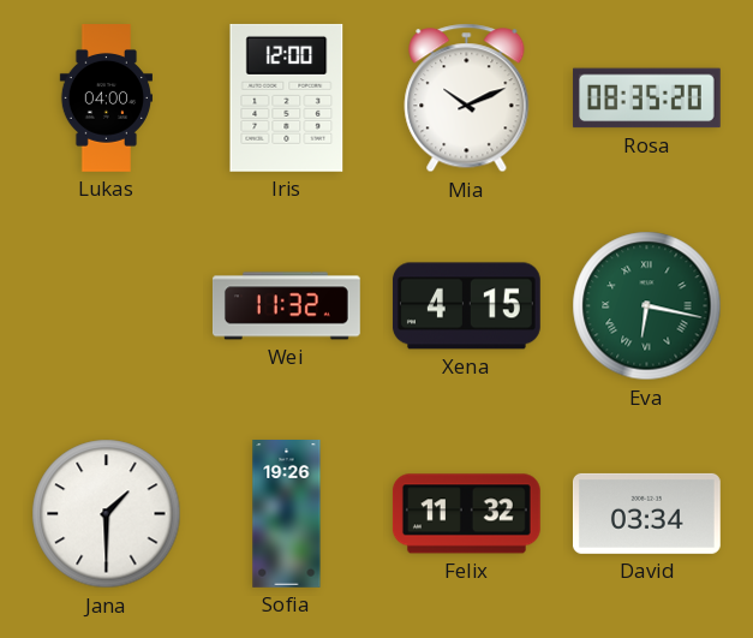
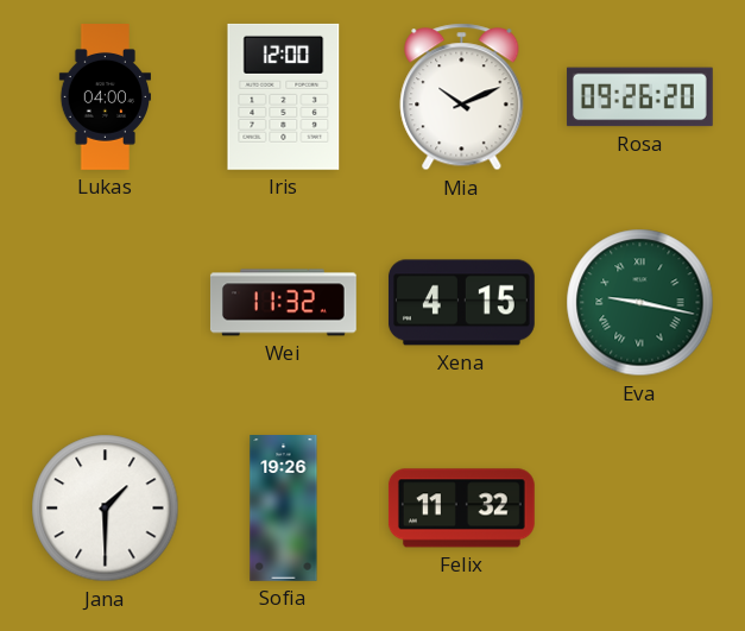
Rosa: 08:35 -> 09:26
Eva: 6:17 -> 9:17
David: 03:34 -> none
